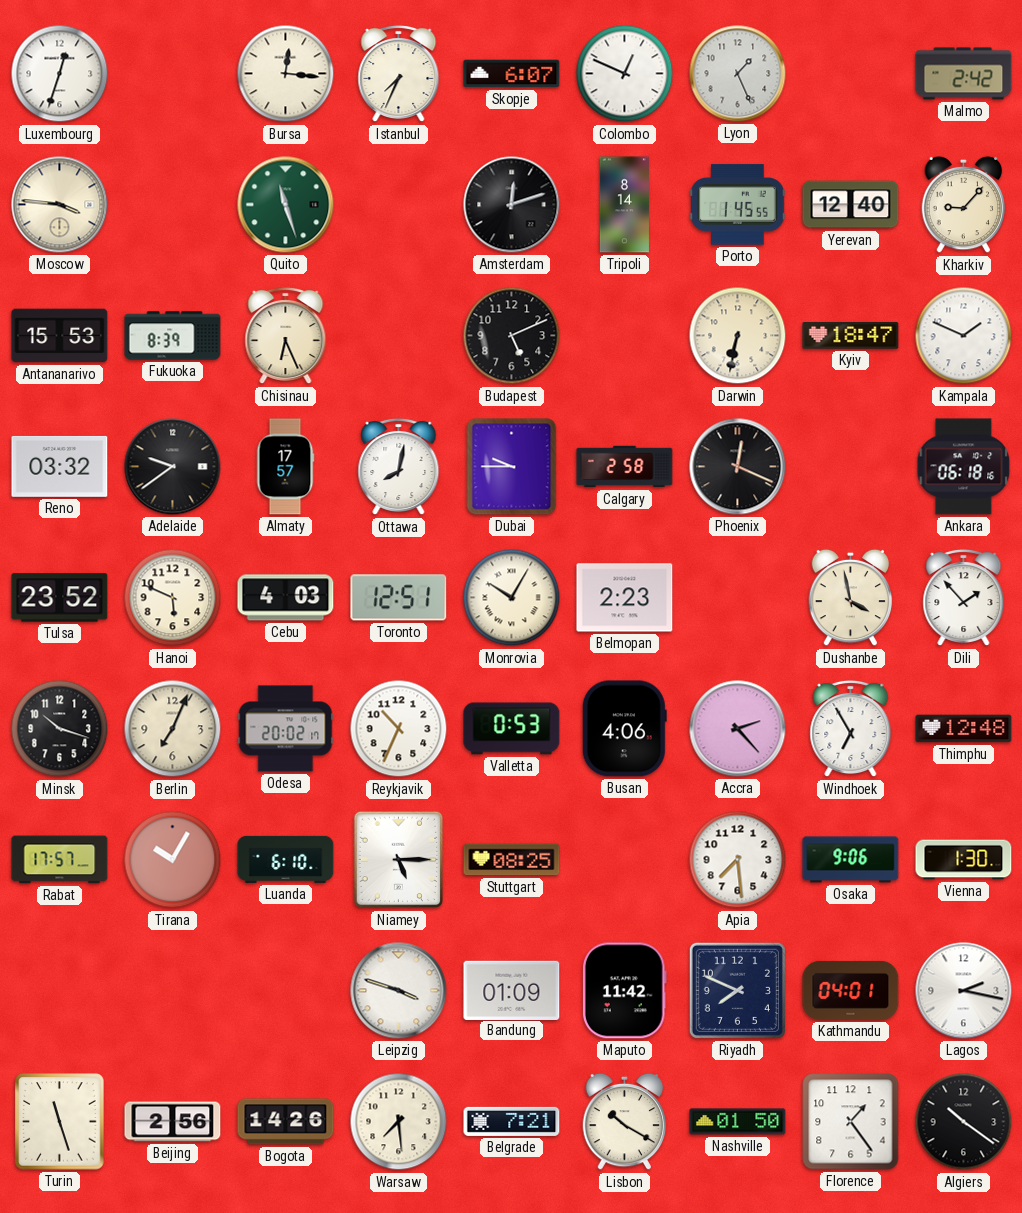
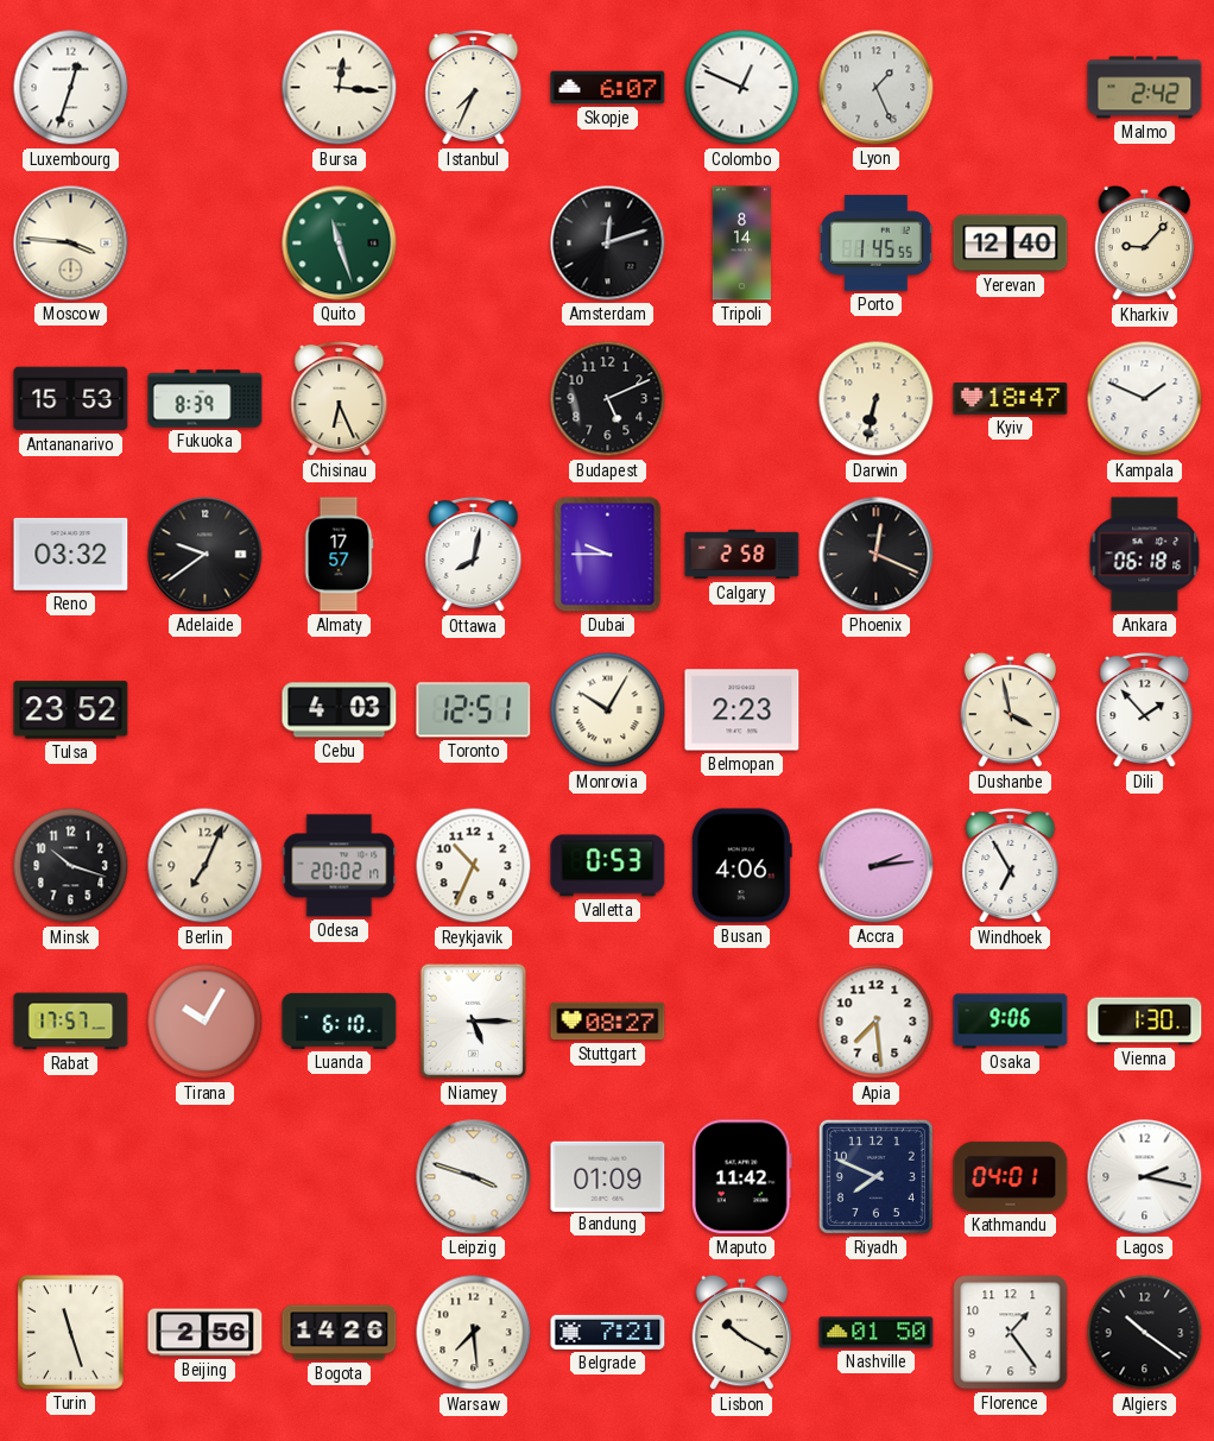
Hanoi: 5:49 -> none
Accra: 2:23 -> 2:14
Thimphu: 12:48 -> none
Stuttgart: 08:25 -> 08:27
